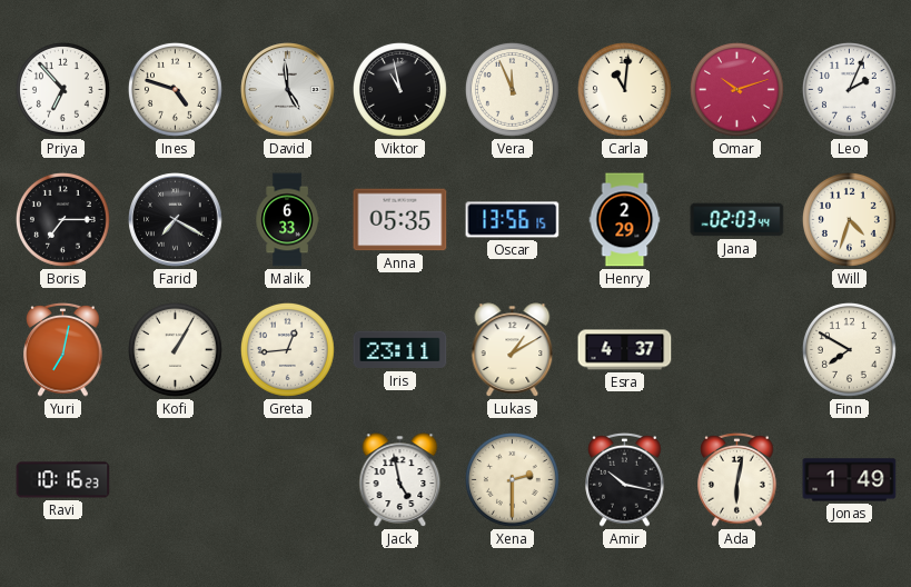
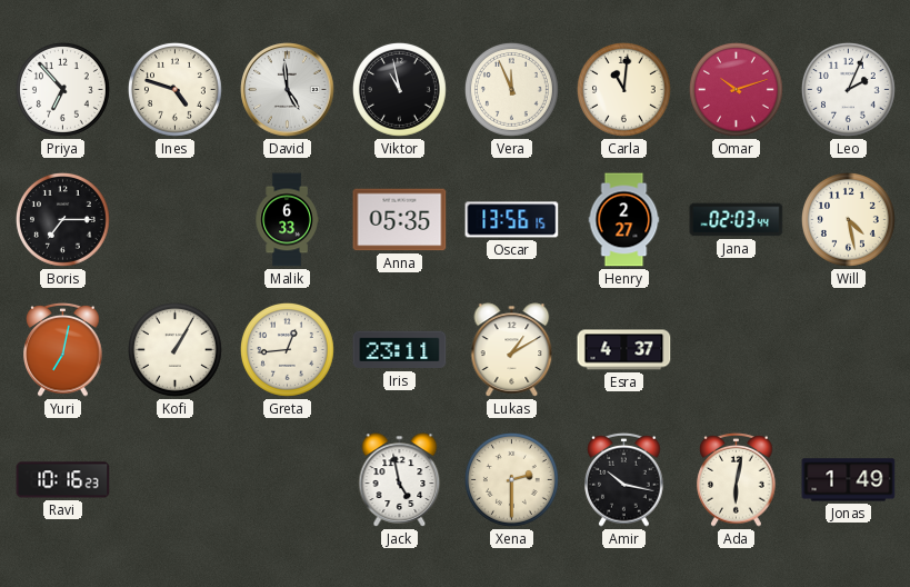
Farid: 7:20 -> none
Henry: 2:29 -> 2:27
Will: 4:33 -> 4:28
Finn: 7:50 -> none
